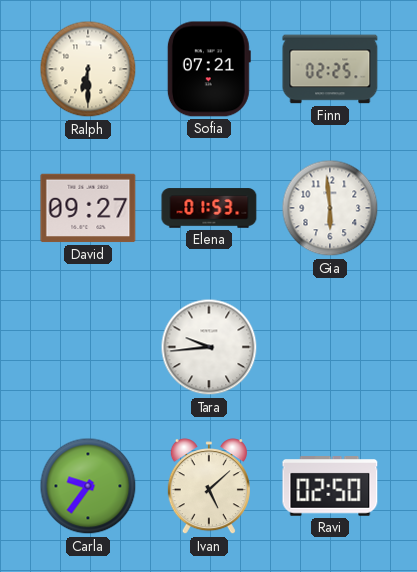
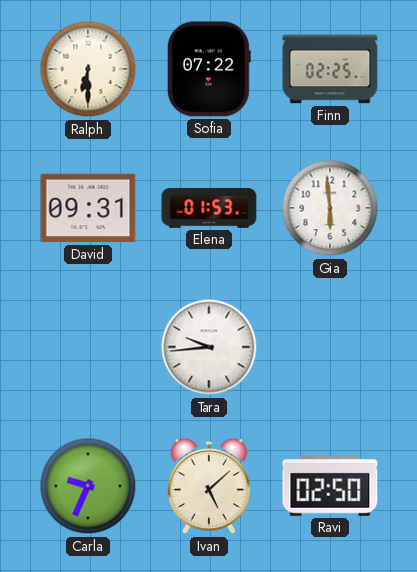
Sofia: 07:21 -> 07:22
David: 09:27 -> 09:31
Carla: 9:36 -> 9:34
